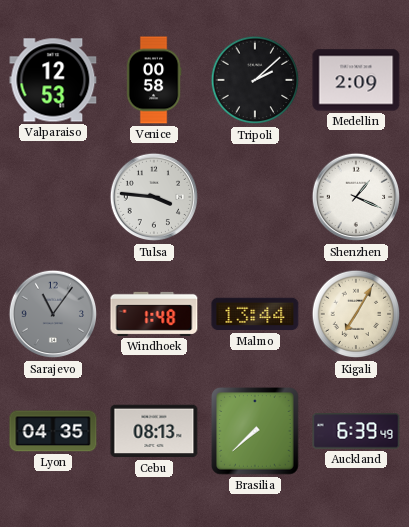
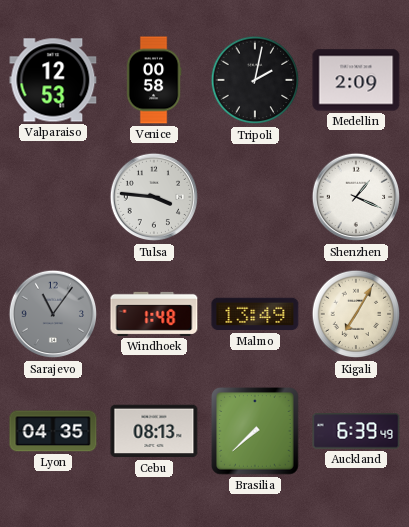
Tripoli: 2:08 -> 2:02
Malmo: 13:44 -> 13:49
